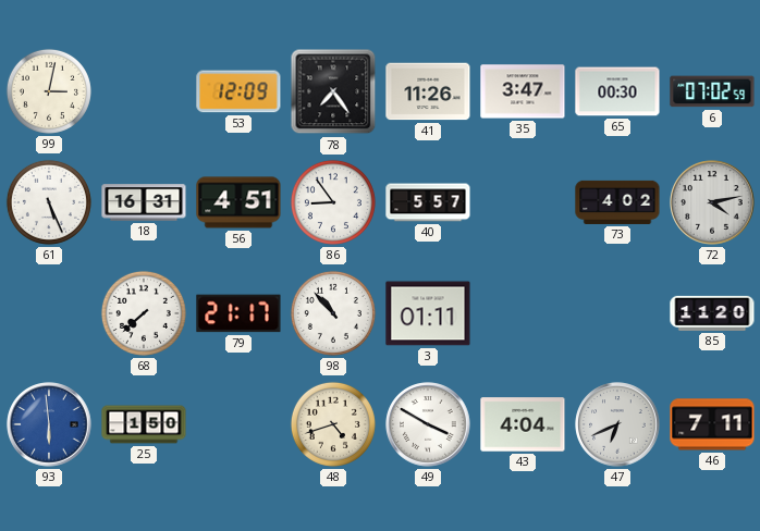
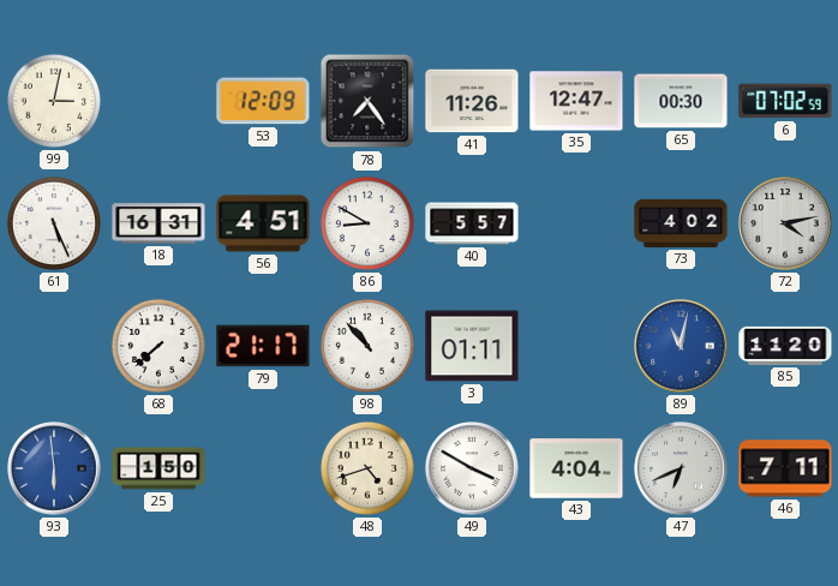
35: 3:47 -> 12:47
86: 8:54 -> 8:50
89: none -> 11:02
